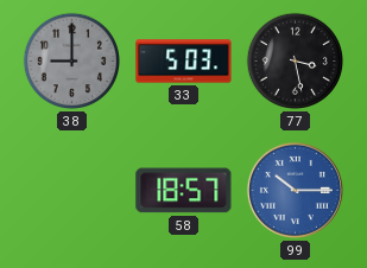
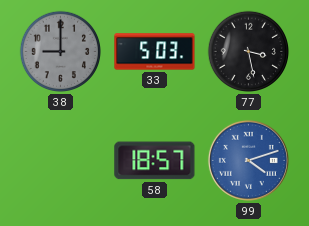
99: 10:15 -> 4:12
